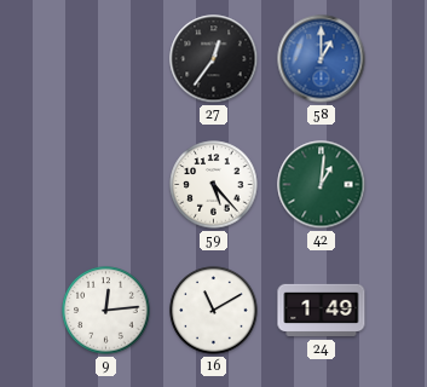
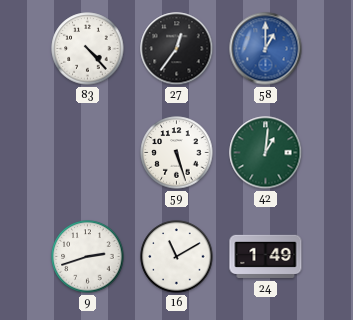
83: none -> 4:23
59: 5:23 -> 5:27
9: 12:14 -> 2:42
